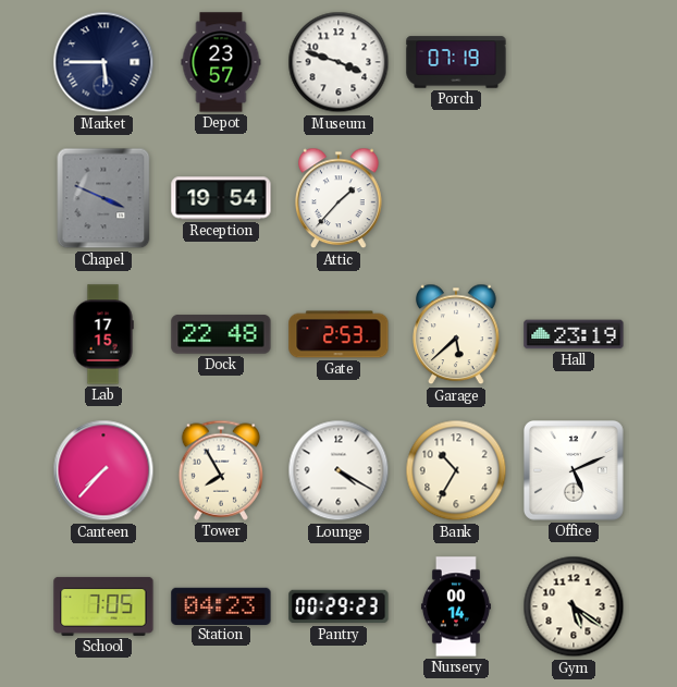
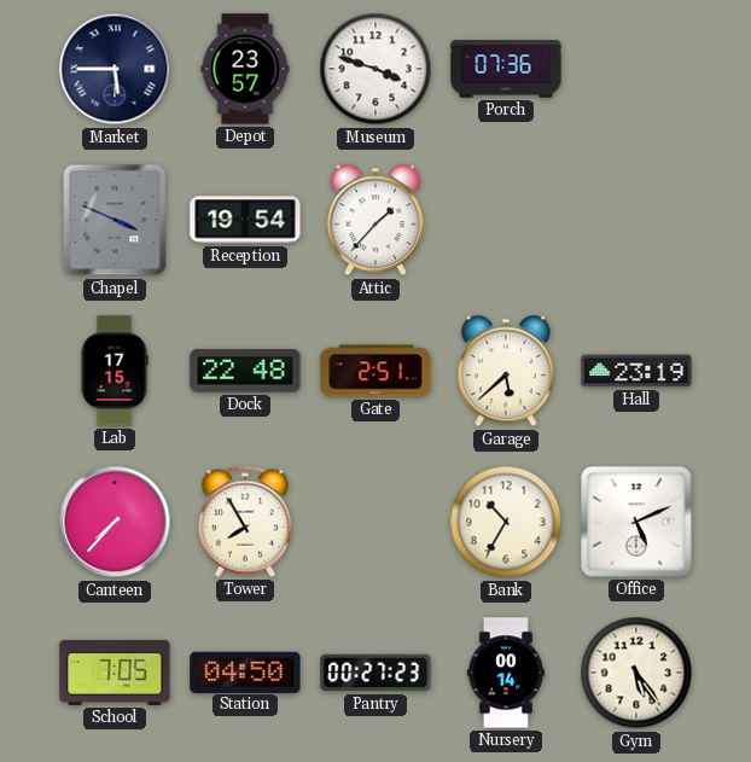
Porch: 07:19 -> 07:36
Gate: 2:53 -> 2:51
Lounge: 4:20 -> none
Station: 04:23 -> 04:50
Pantry: 00:29 -> 00:27
Gym: 5:21 -> 5:24
